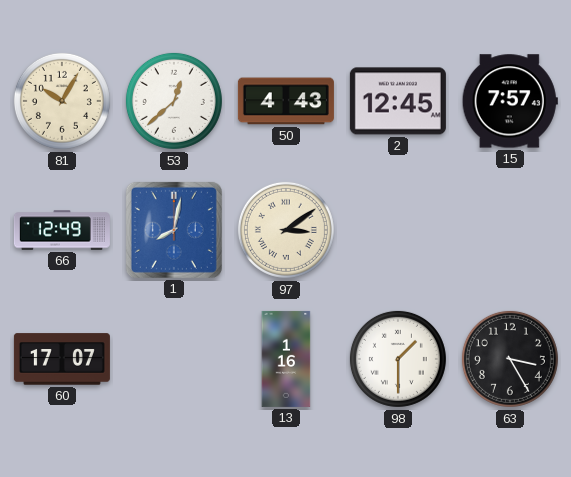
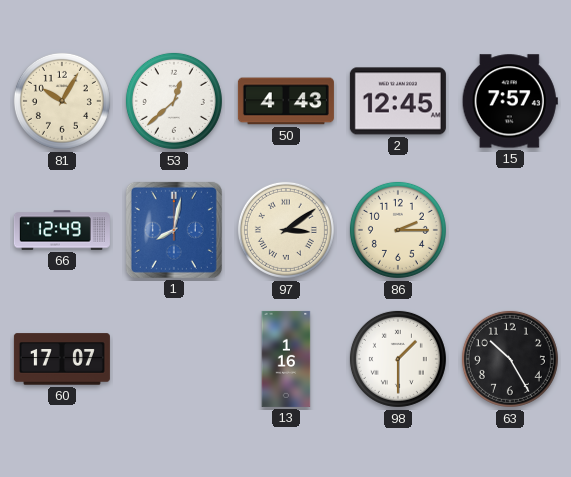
86: none -> 2:15
63: 3:25 -> 10:25
